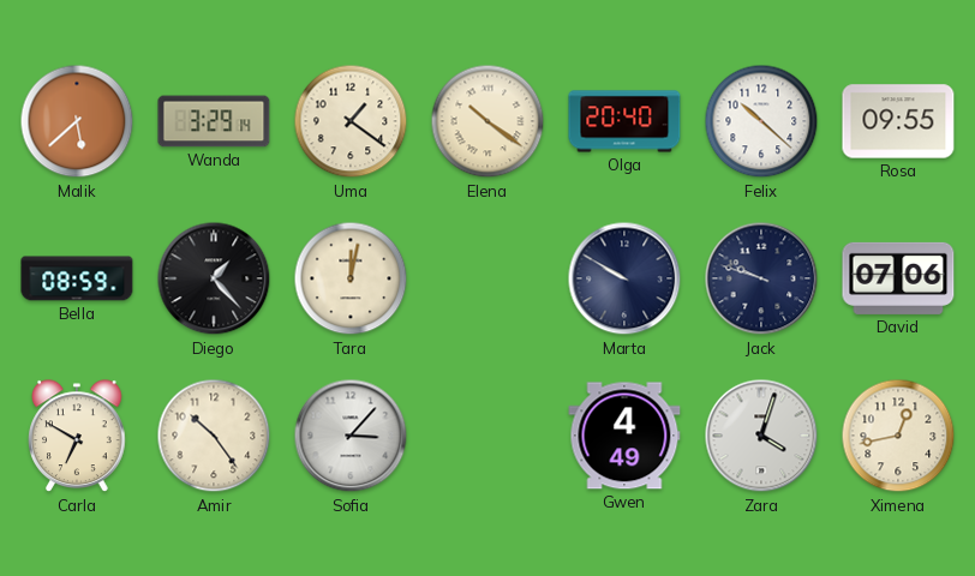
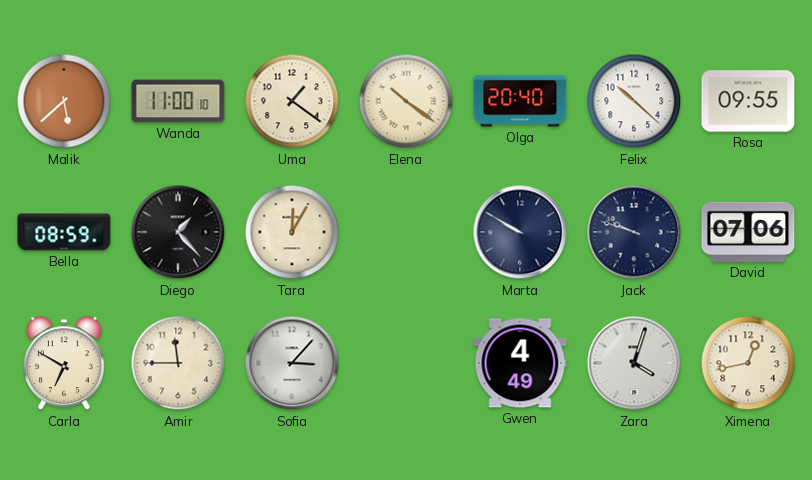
Wanda: 3:29 -> 11:00
Tara: 12:02 -> 12:05
Amir: 10:24 -> 11:45
